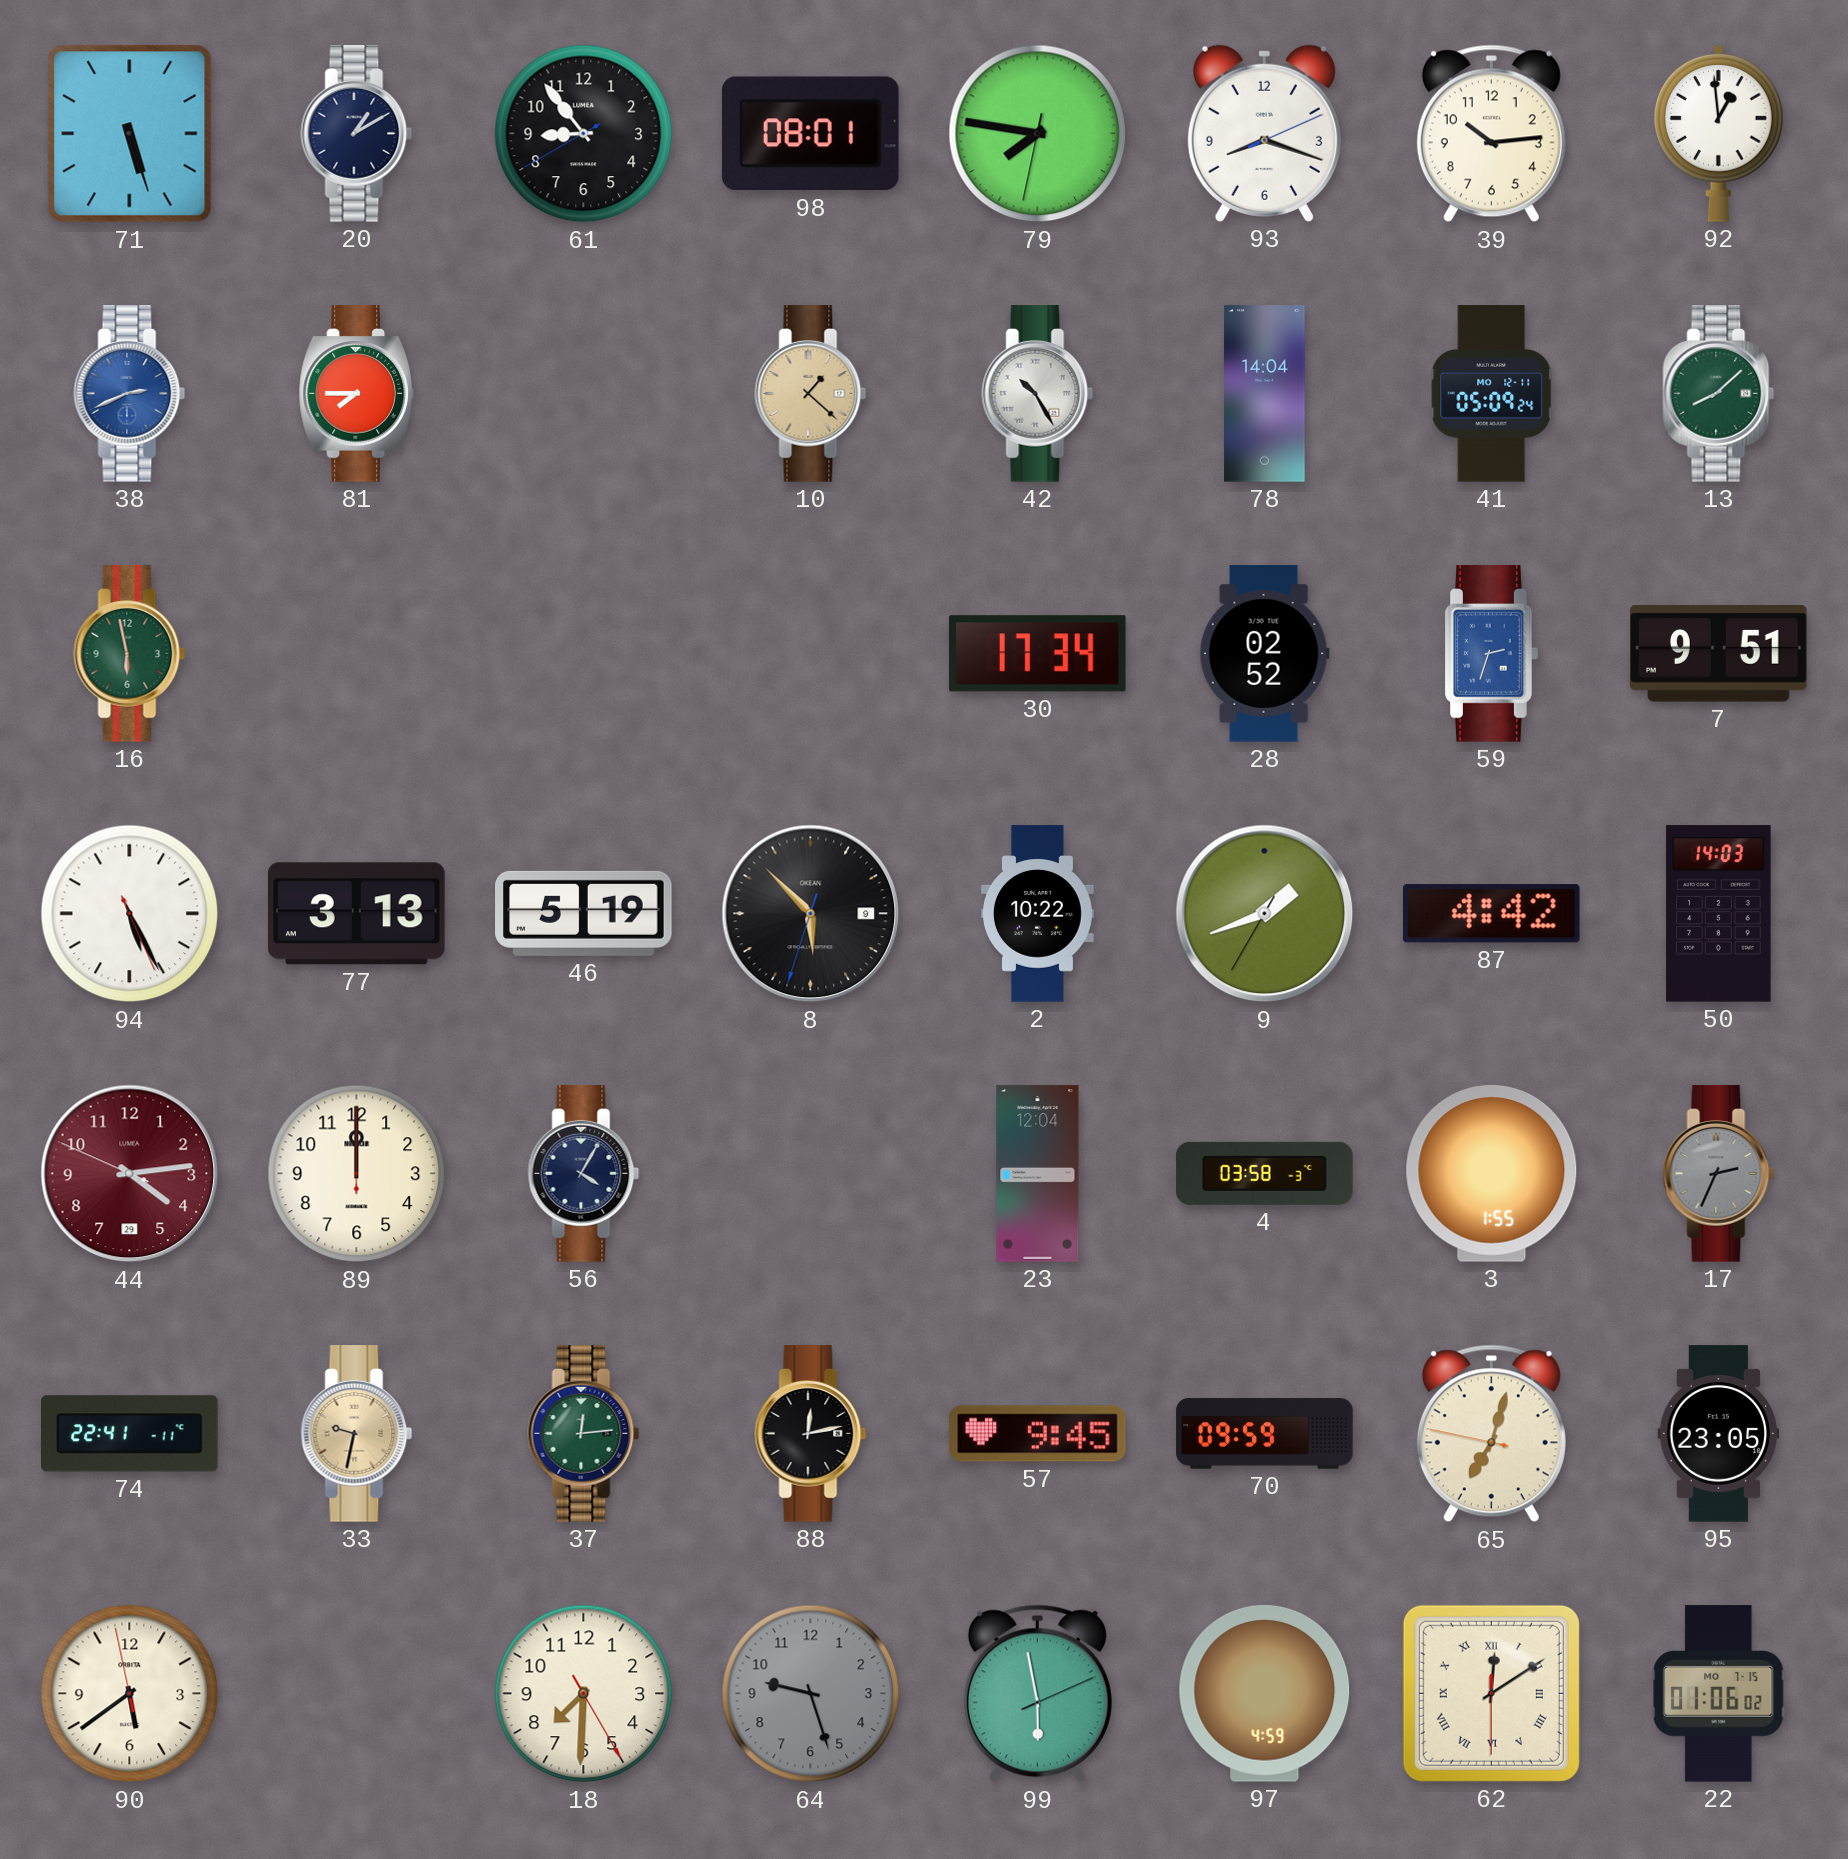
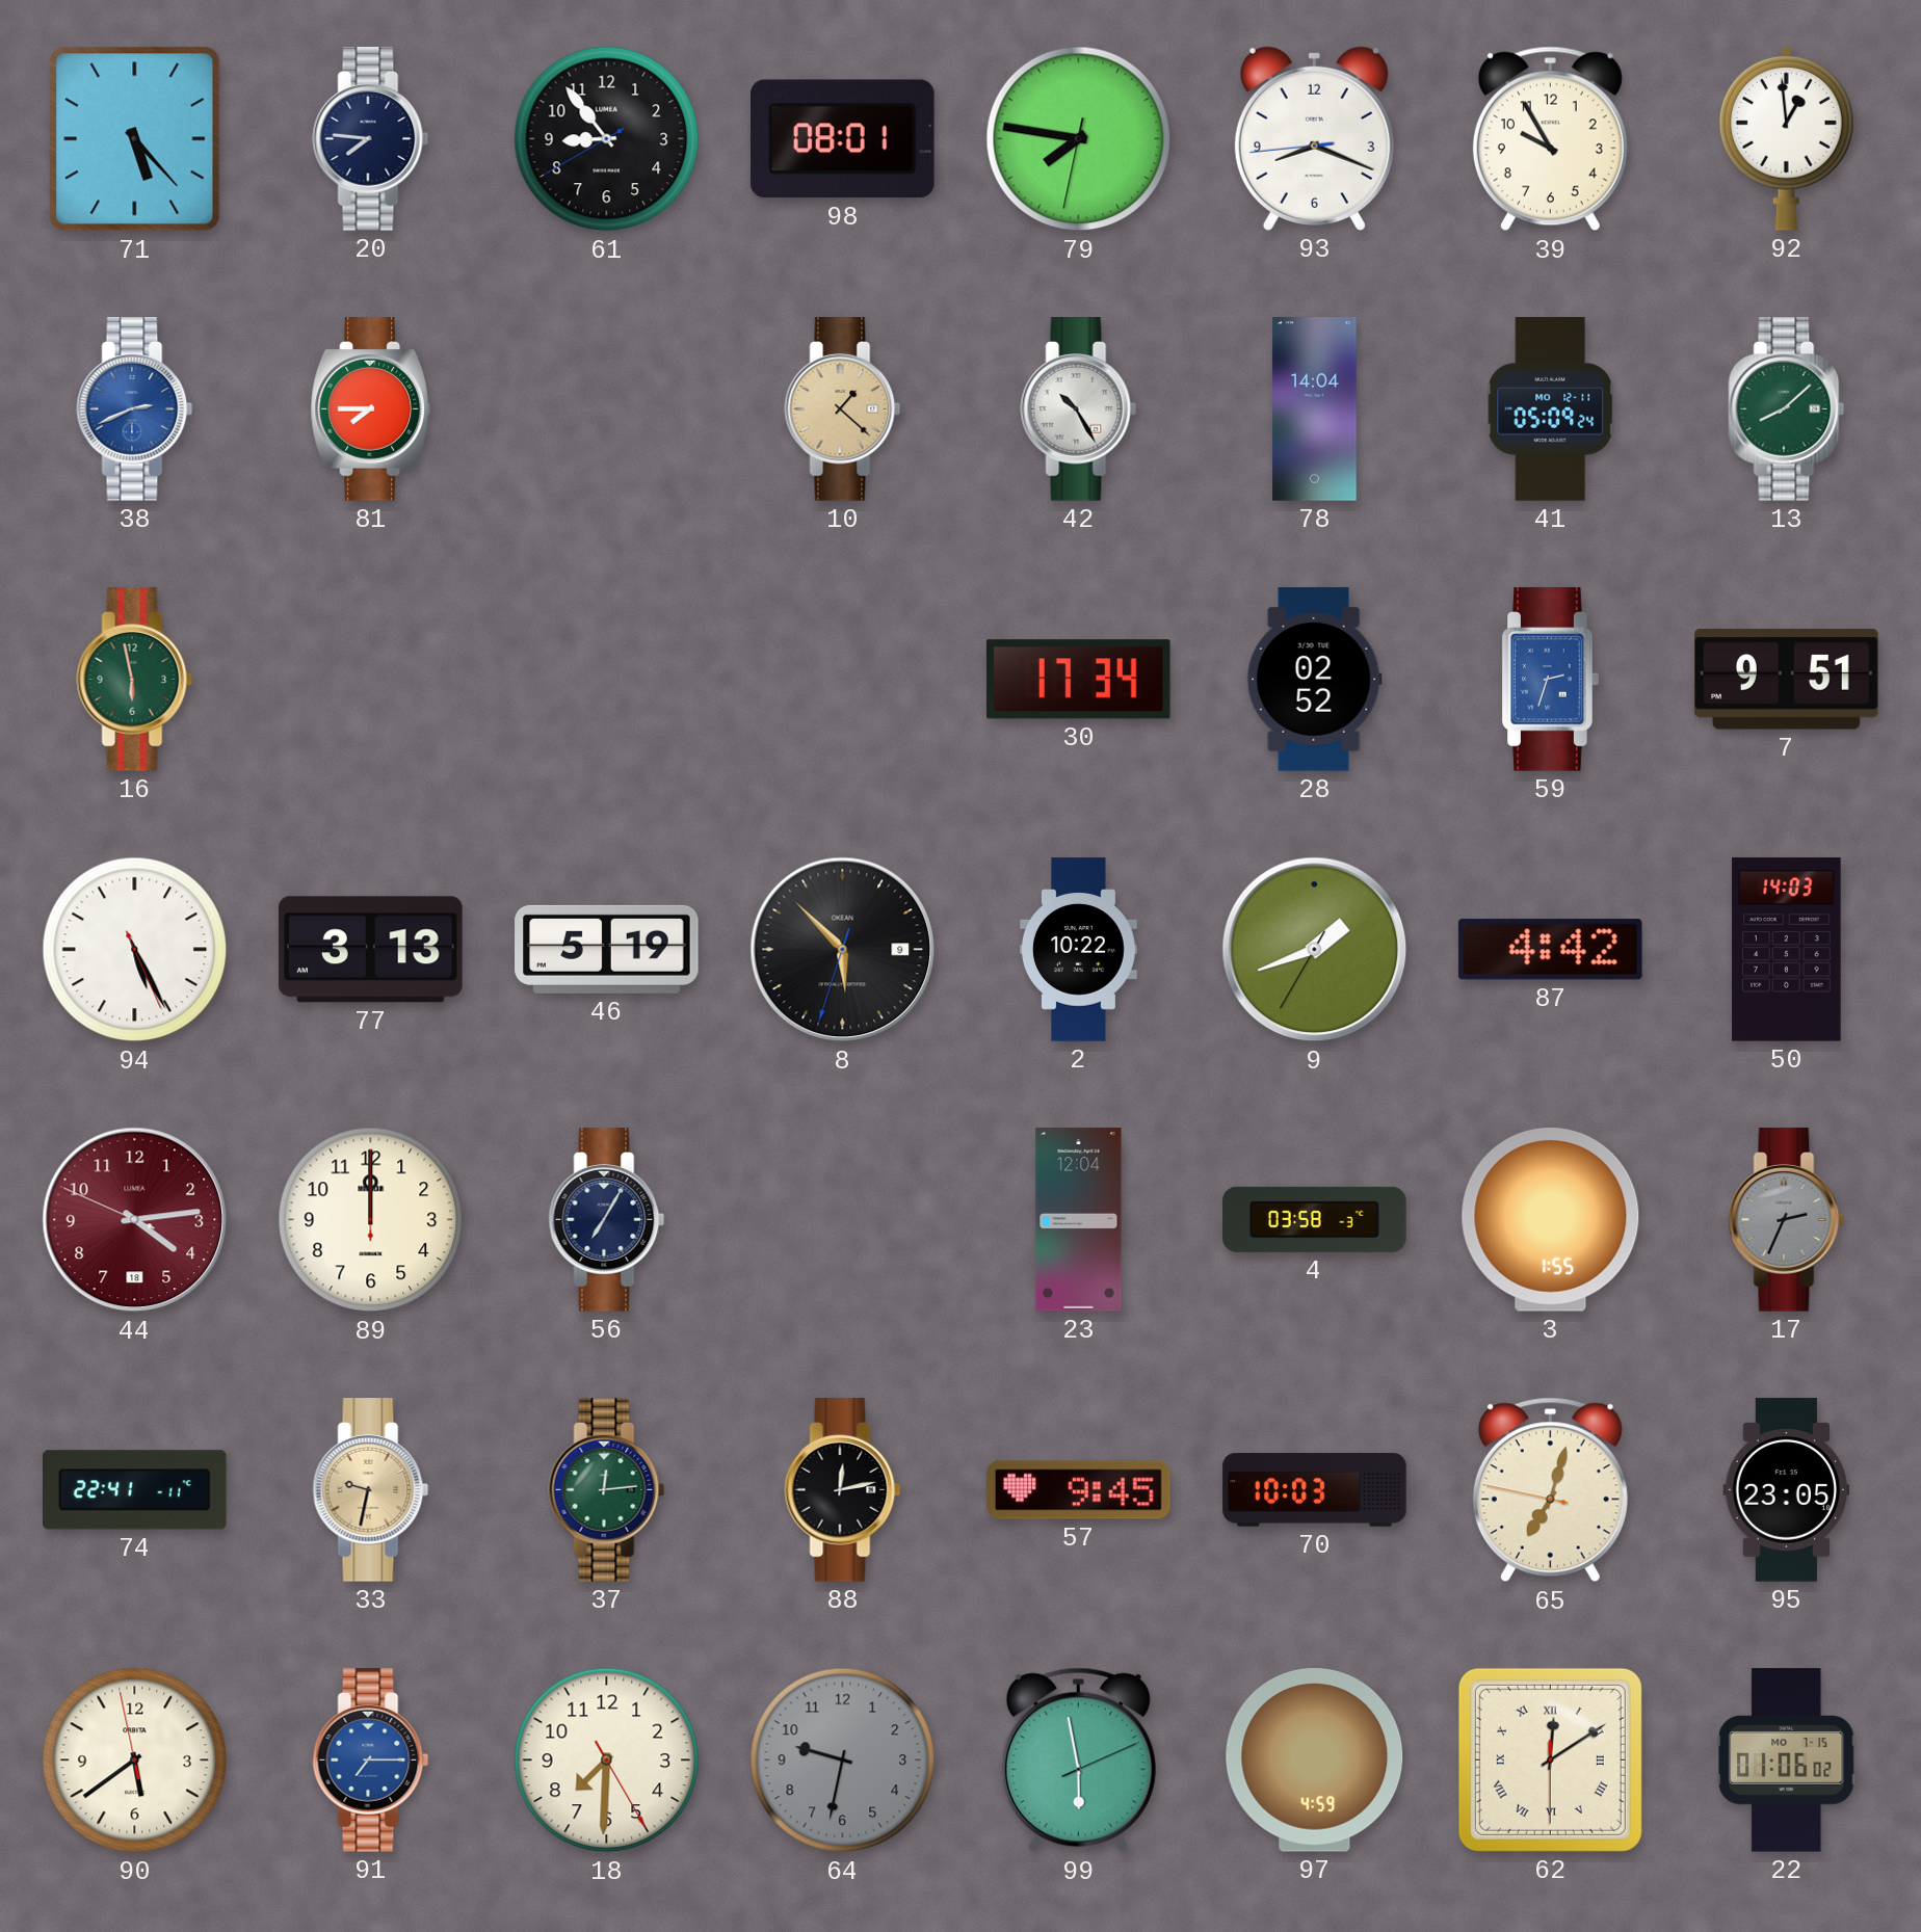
71: 5:27 -> 5:23
20: 1:10 -> 7:46
93: 8:18:11 -> 8:18:44
39: 10:14 -> 9:55
44 date: 29 -> 18
56: 4:05 -> 7:05
70: 09:59 -> 10:03
91: none -> 7:15
64: 9:27 -> 9:32
